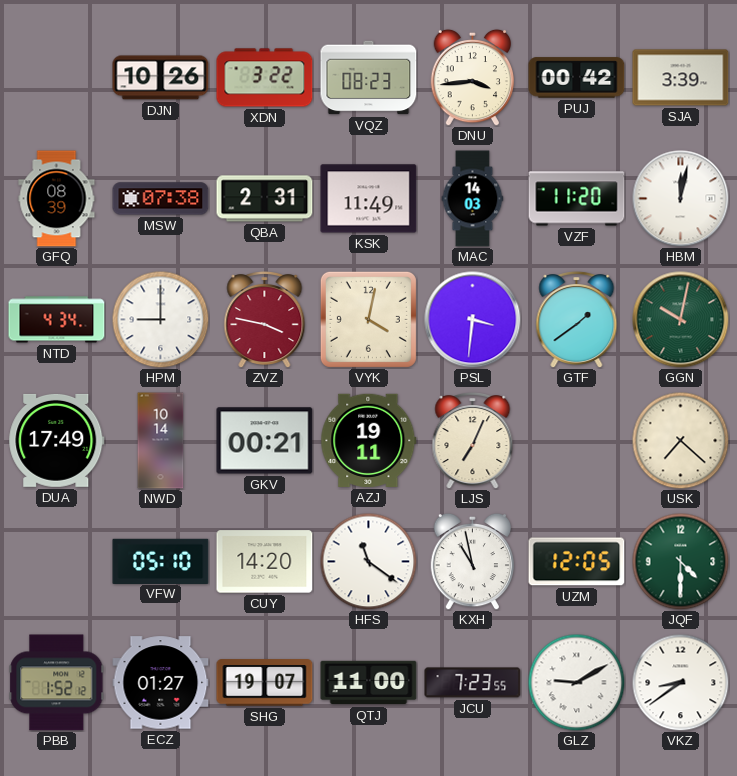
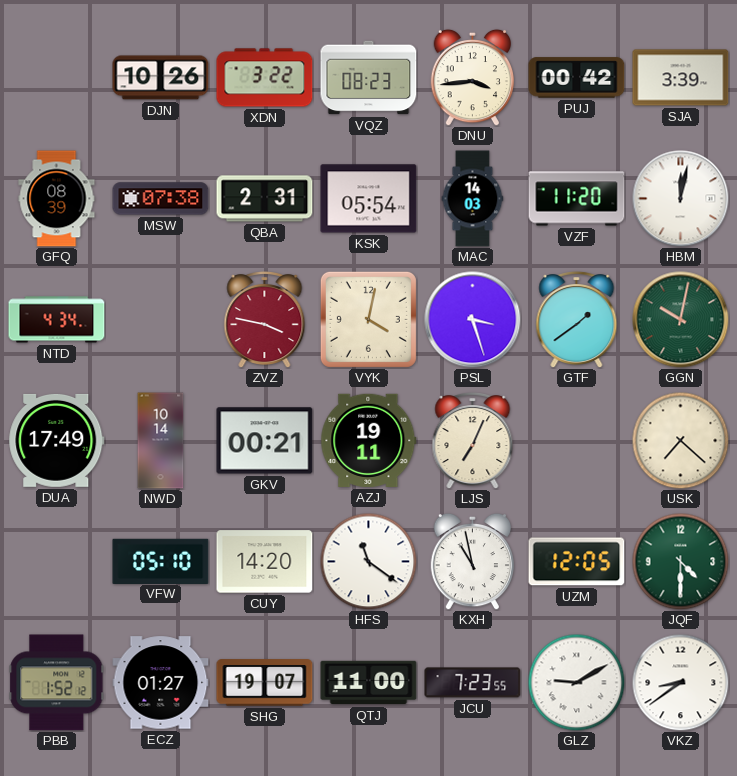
KSK: 11:49 -> 05:54
HPM: 9:00 -> none
PSL: 3:31 -> 3:27
